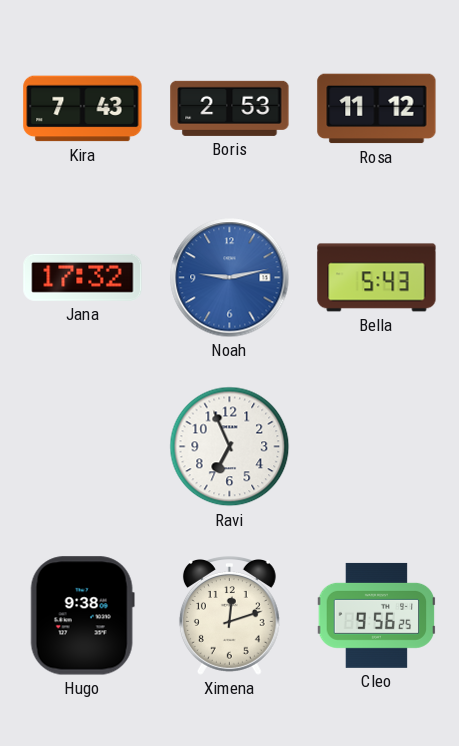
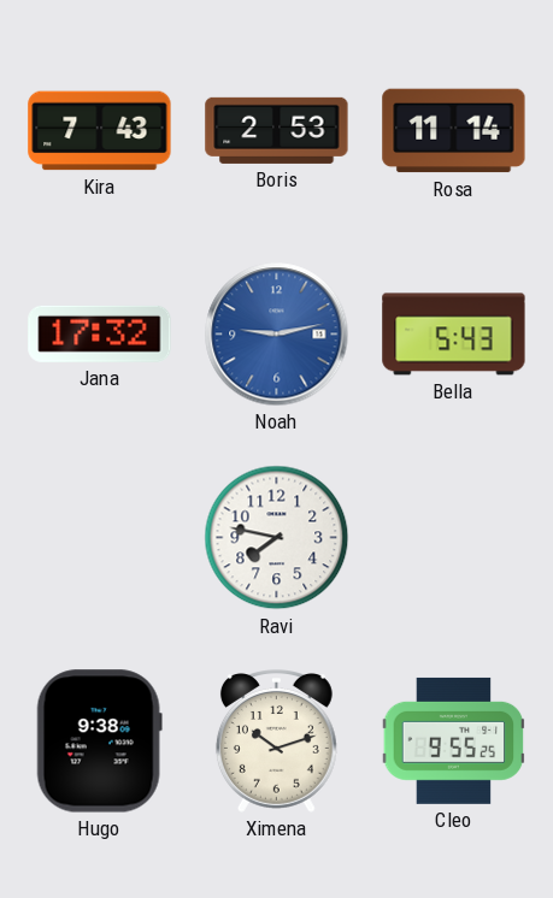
Rosa: 11:12 -> 11:14
Ravi: 6:56 -> 7:47
Ximena: 12:12 -> 10:12
Cleo: 9:56 -> 9:55
